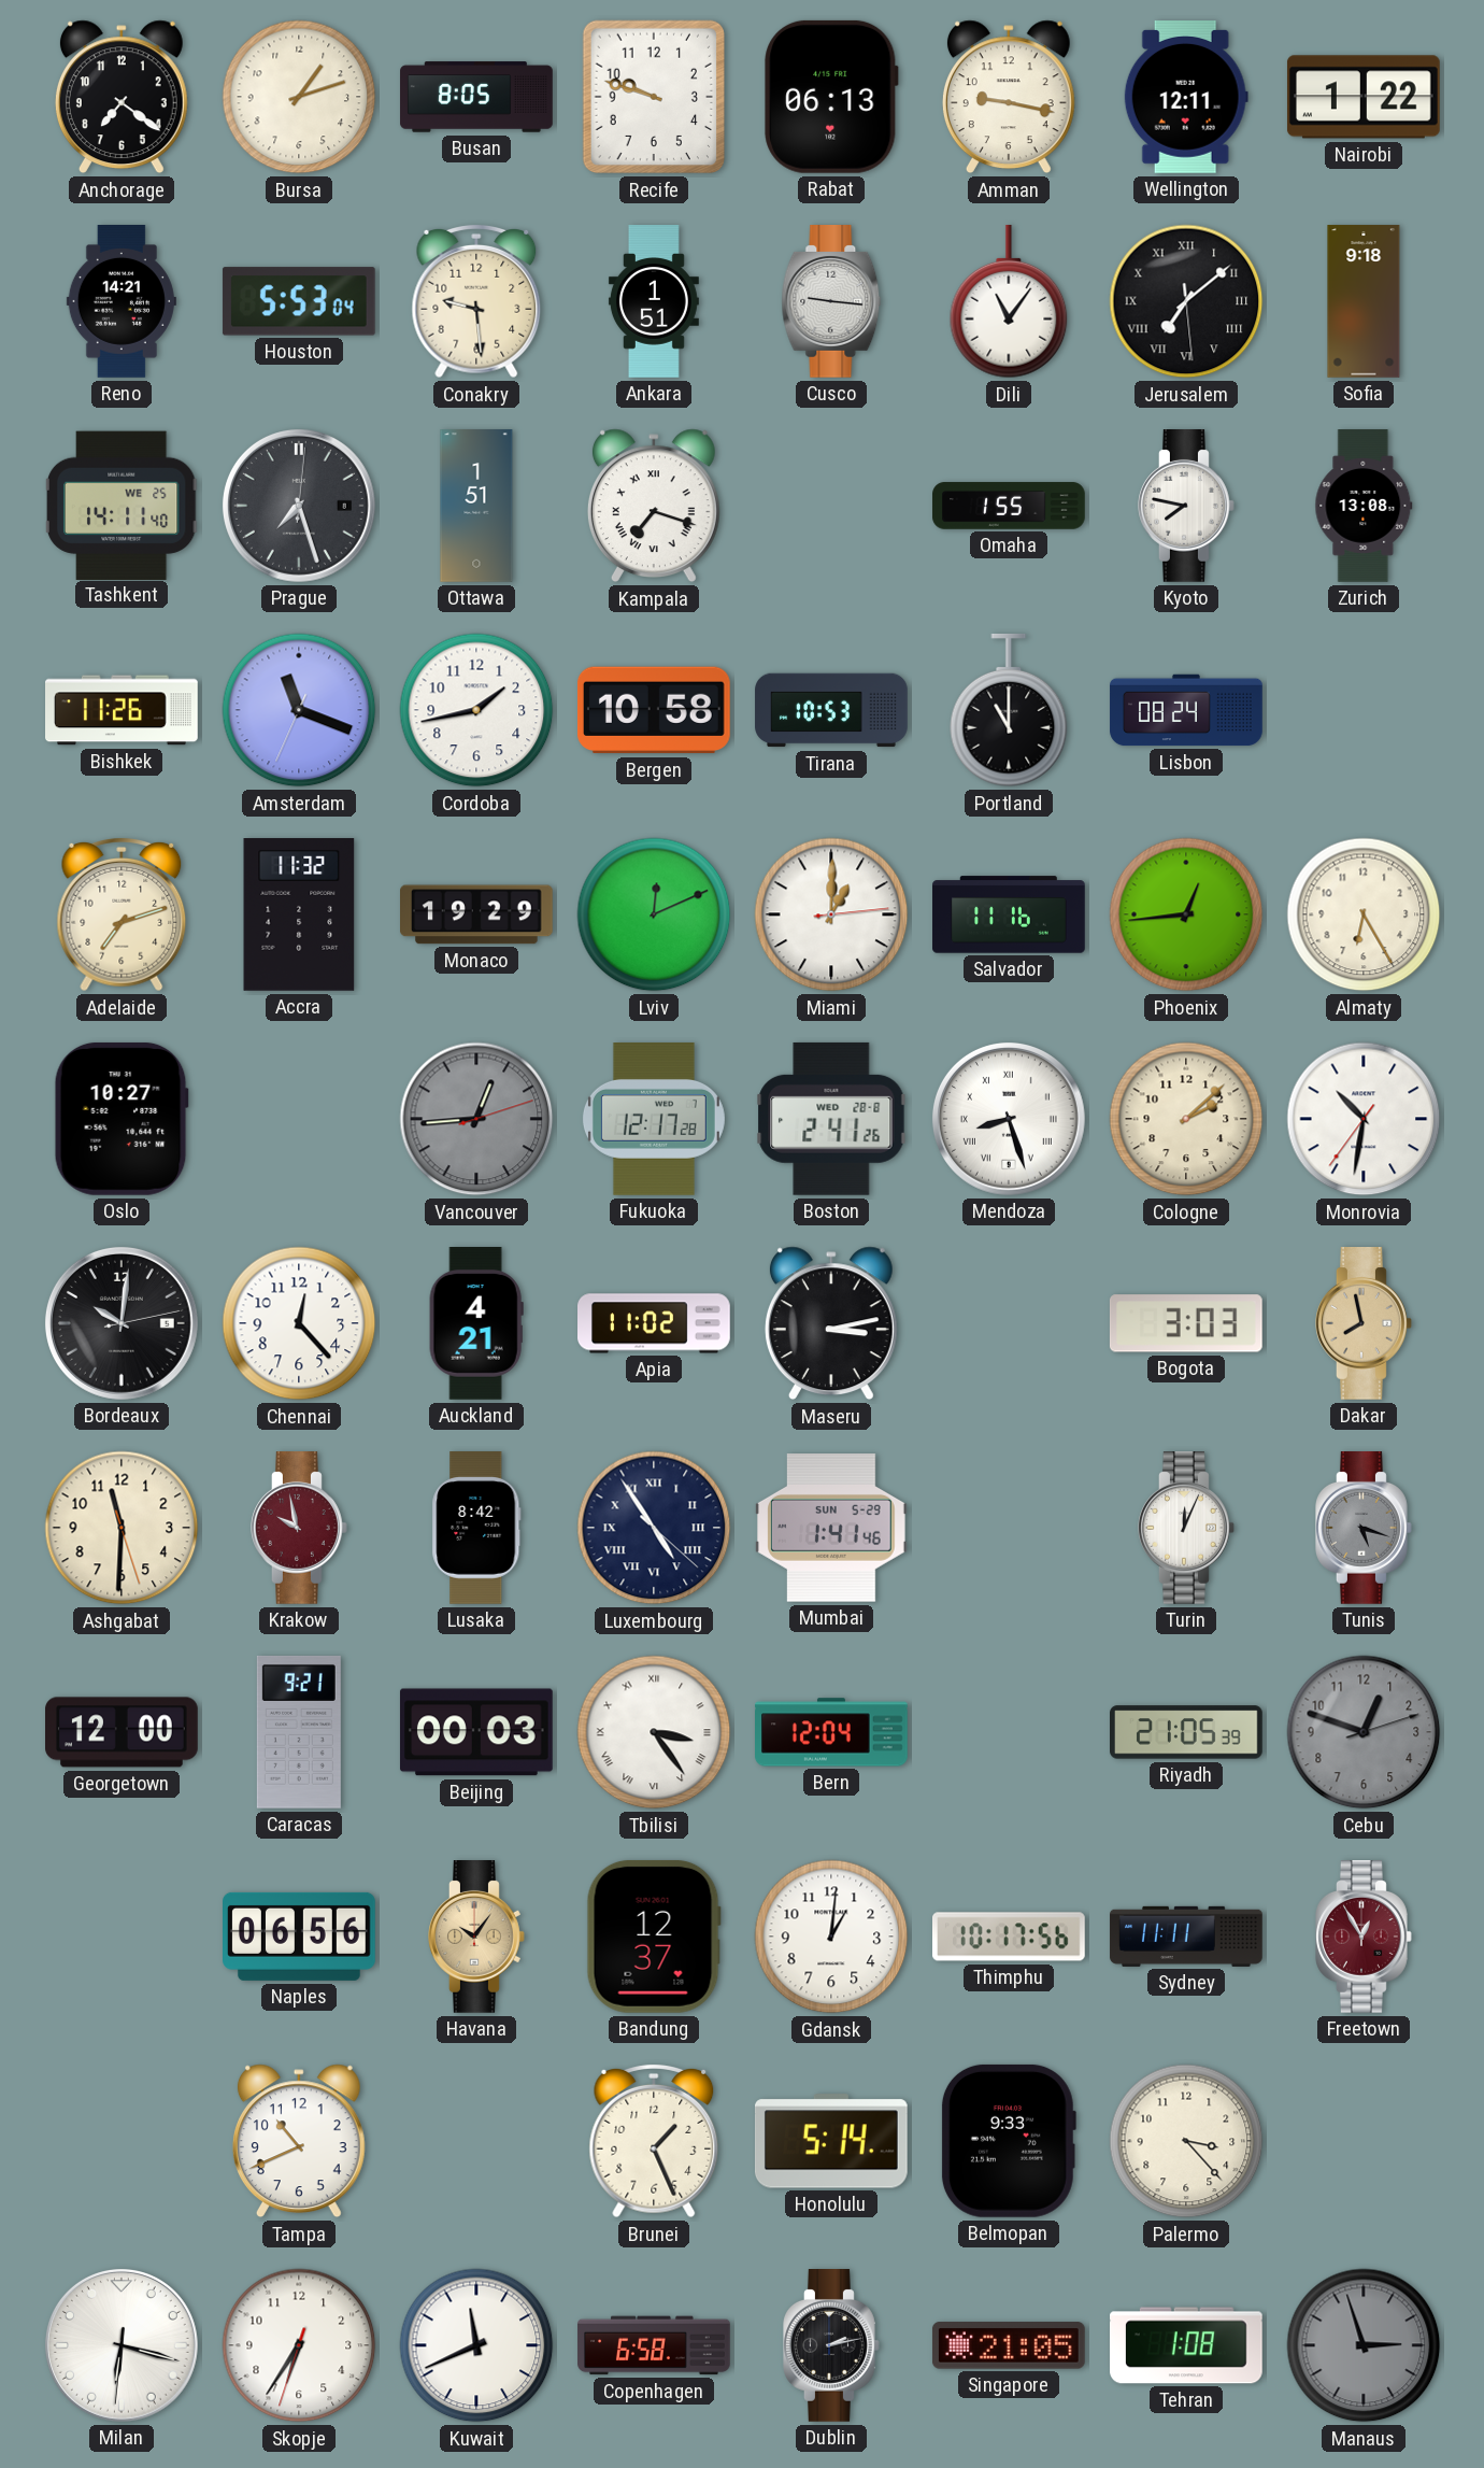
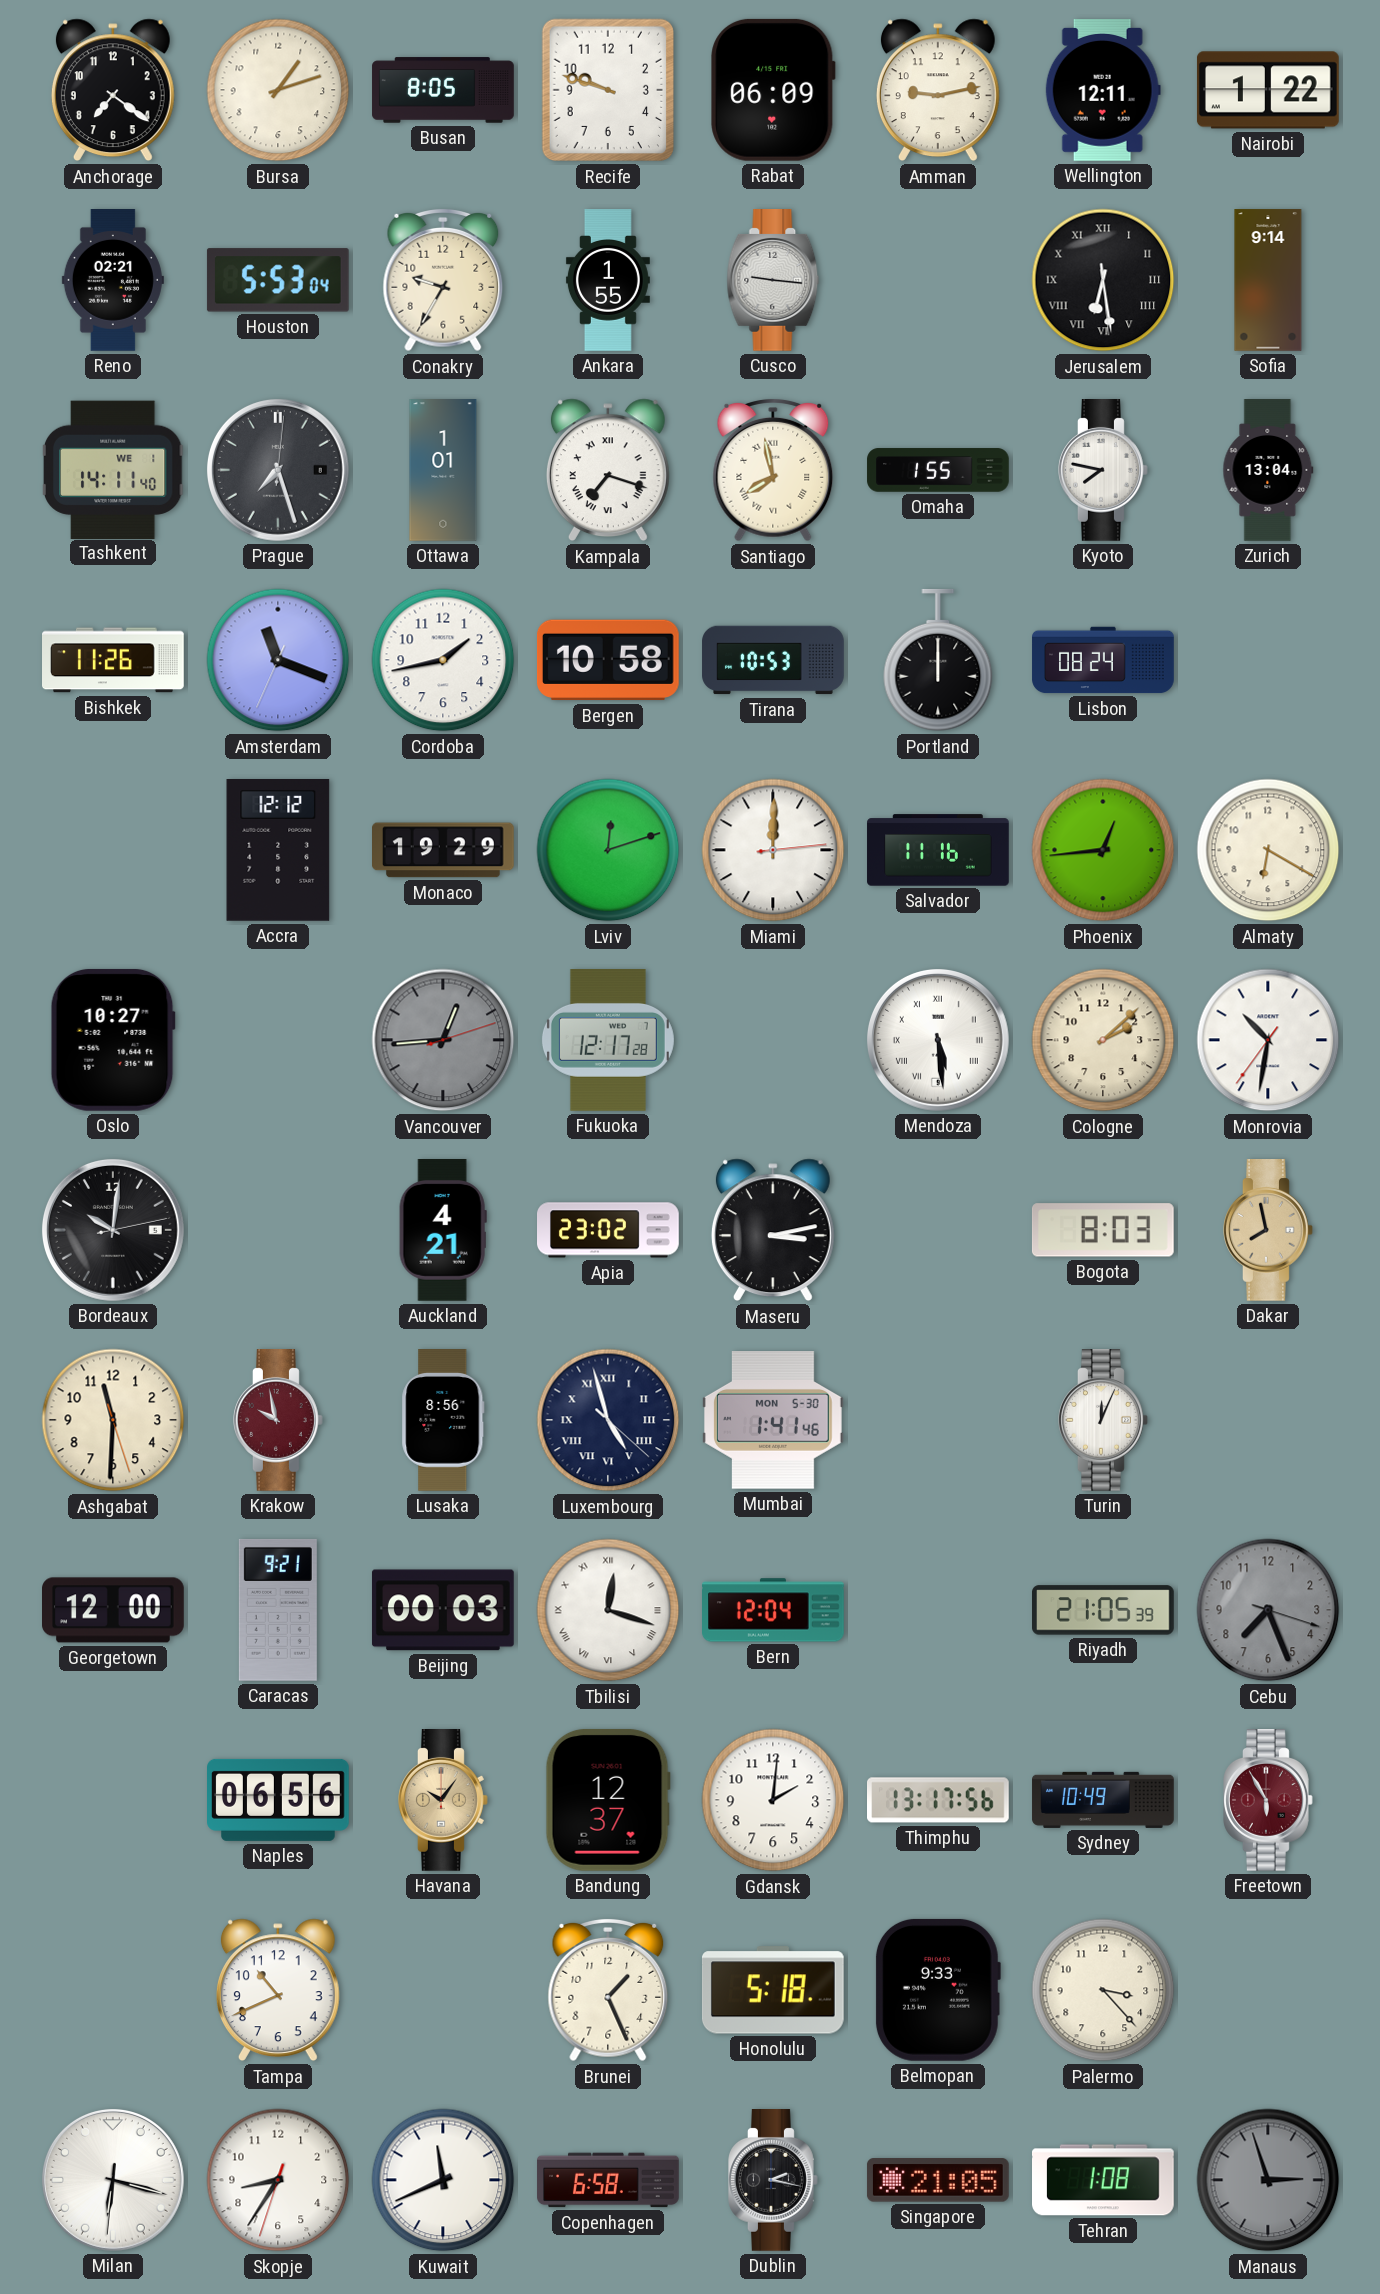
Rabat: 06:13 -> 06:09
Amman: 9:17 -> 9:13
Reno: 14:21 -> 02:21
Conakry: 9:29 -> 9:35
Ankara: 1:51 -> 1:55
Dili: 11:06 -> none
Jerusalem: 7:08 -> 6:28
Sofia: 9:18 -> 9:14
Tashkent date: WE 25 -> WE 1
Ottawa: 1:51 -> 1:01
Santiago: none -> 7:58
Zurich: 13:08 -> 13:04
Portland: 11:00 -> 12:00
Adelaide: 7:12 -> none
Accra: 11:32 -> 12:12
Lviv: 12:11 -> 12:12
Miami: 1:00 -> 12:00
Almaty: 6:25 -> 6:20
Boston: 2:41 -> none
Mendoza: 8:27 -> 5:29
Chennai: 12:23 -> none
Apia: 11:02 -> 23:02
Bogota: 3:03 -> 8:03
Lusaka: 8:42 -> 8:56
Luxembourg: 4:54 -> 4:57
Mumbai date: SUN 5-29 -> MON 5-30
Tunis: 5:18 -> none
Tbilisi: 3:24 -> 12:18
Cebu: 12:48 -> 7:26
Gdansk: 1:01 -> 2:01
Thimphu: 10:17 -> 13:17
Sydney: 11:11 -> 10:49
Freetown: 12:55 -> 5:55
Honolulu: 5:14 -> 5:18
Skopje: 6:35 -> 8:35
Dublin: 2:13 -> 2:17
